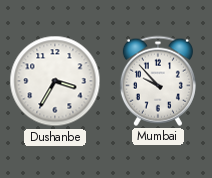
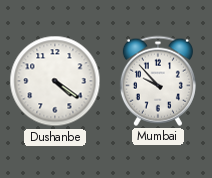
Dushanbe: 3:35 -> 4:21
